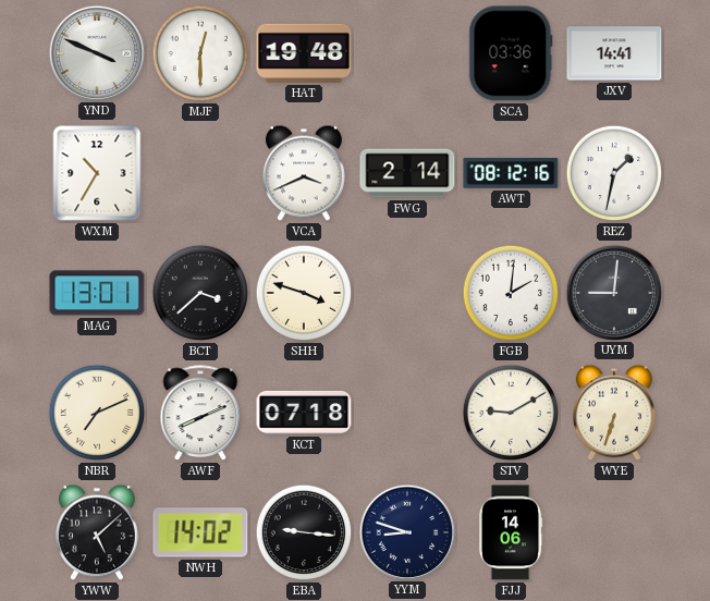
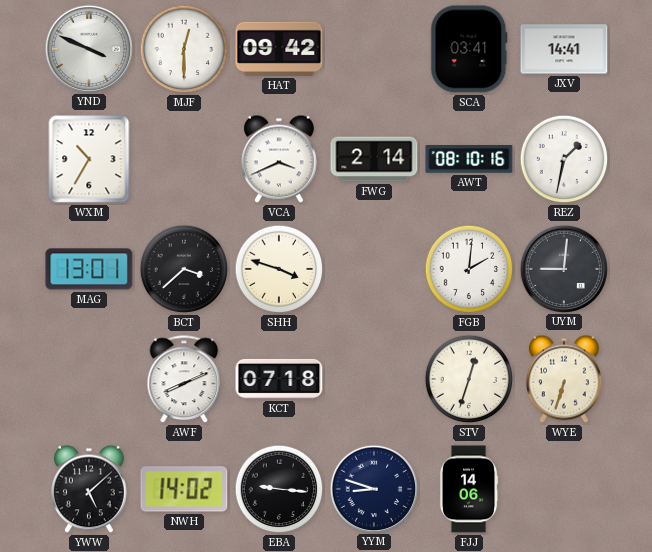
HAT: 19:48 -> 09:42
SCA: 03:36 -> 03:41
AWT: 08:12 -> 08:10
NBR: 7:11 -> none
STV: 9:10 -> 12:33
